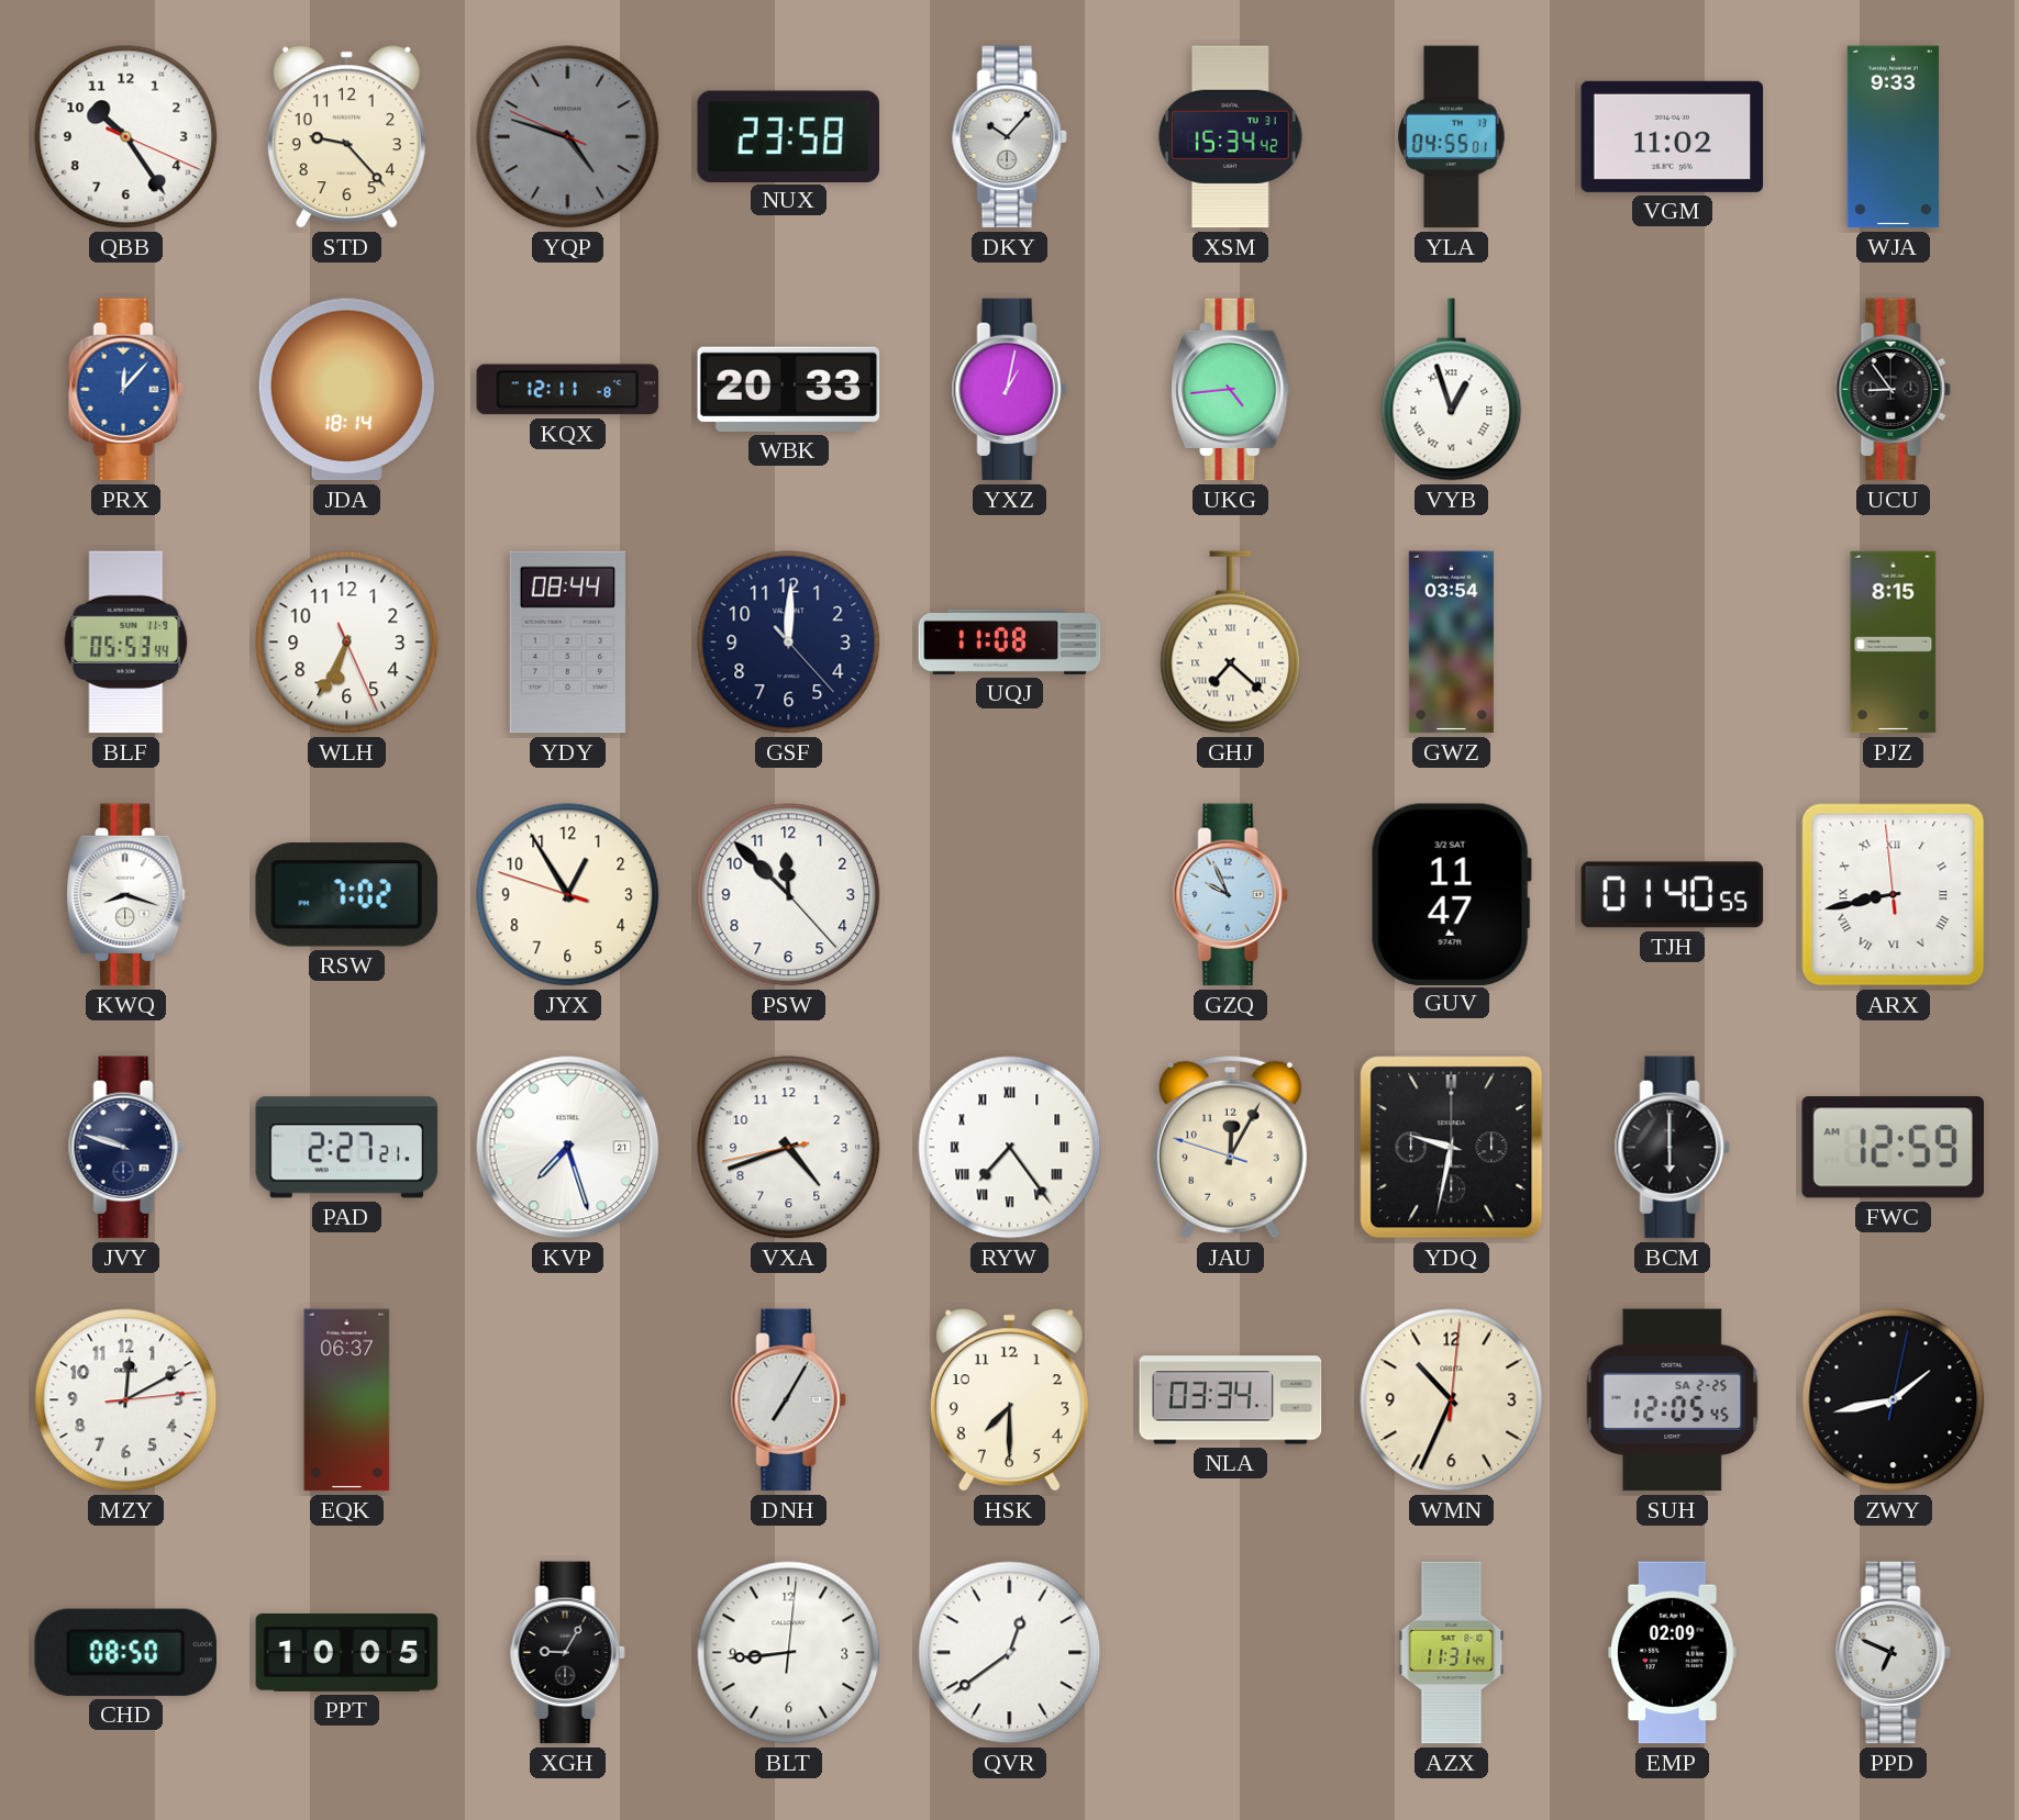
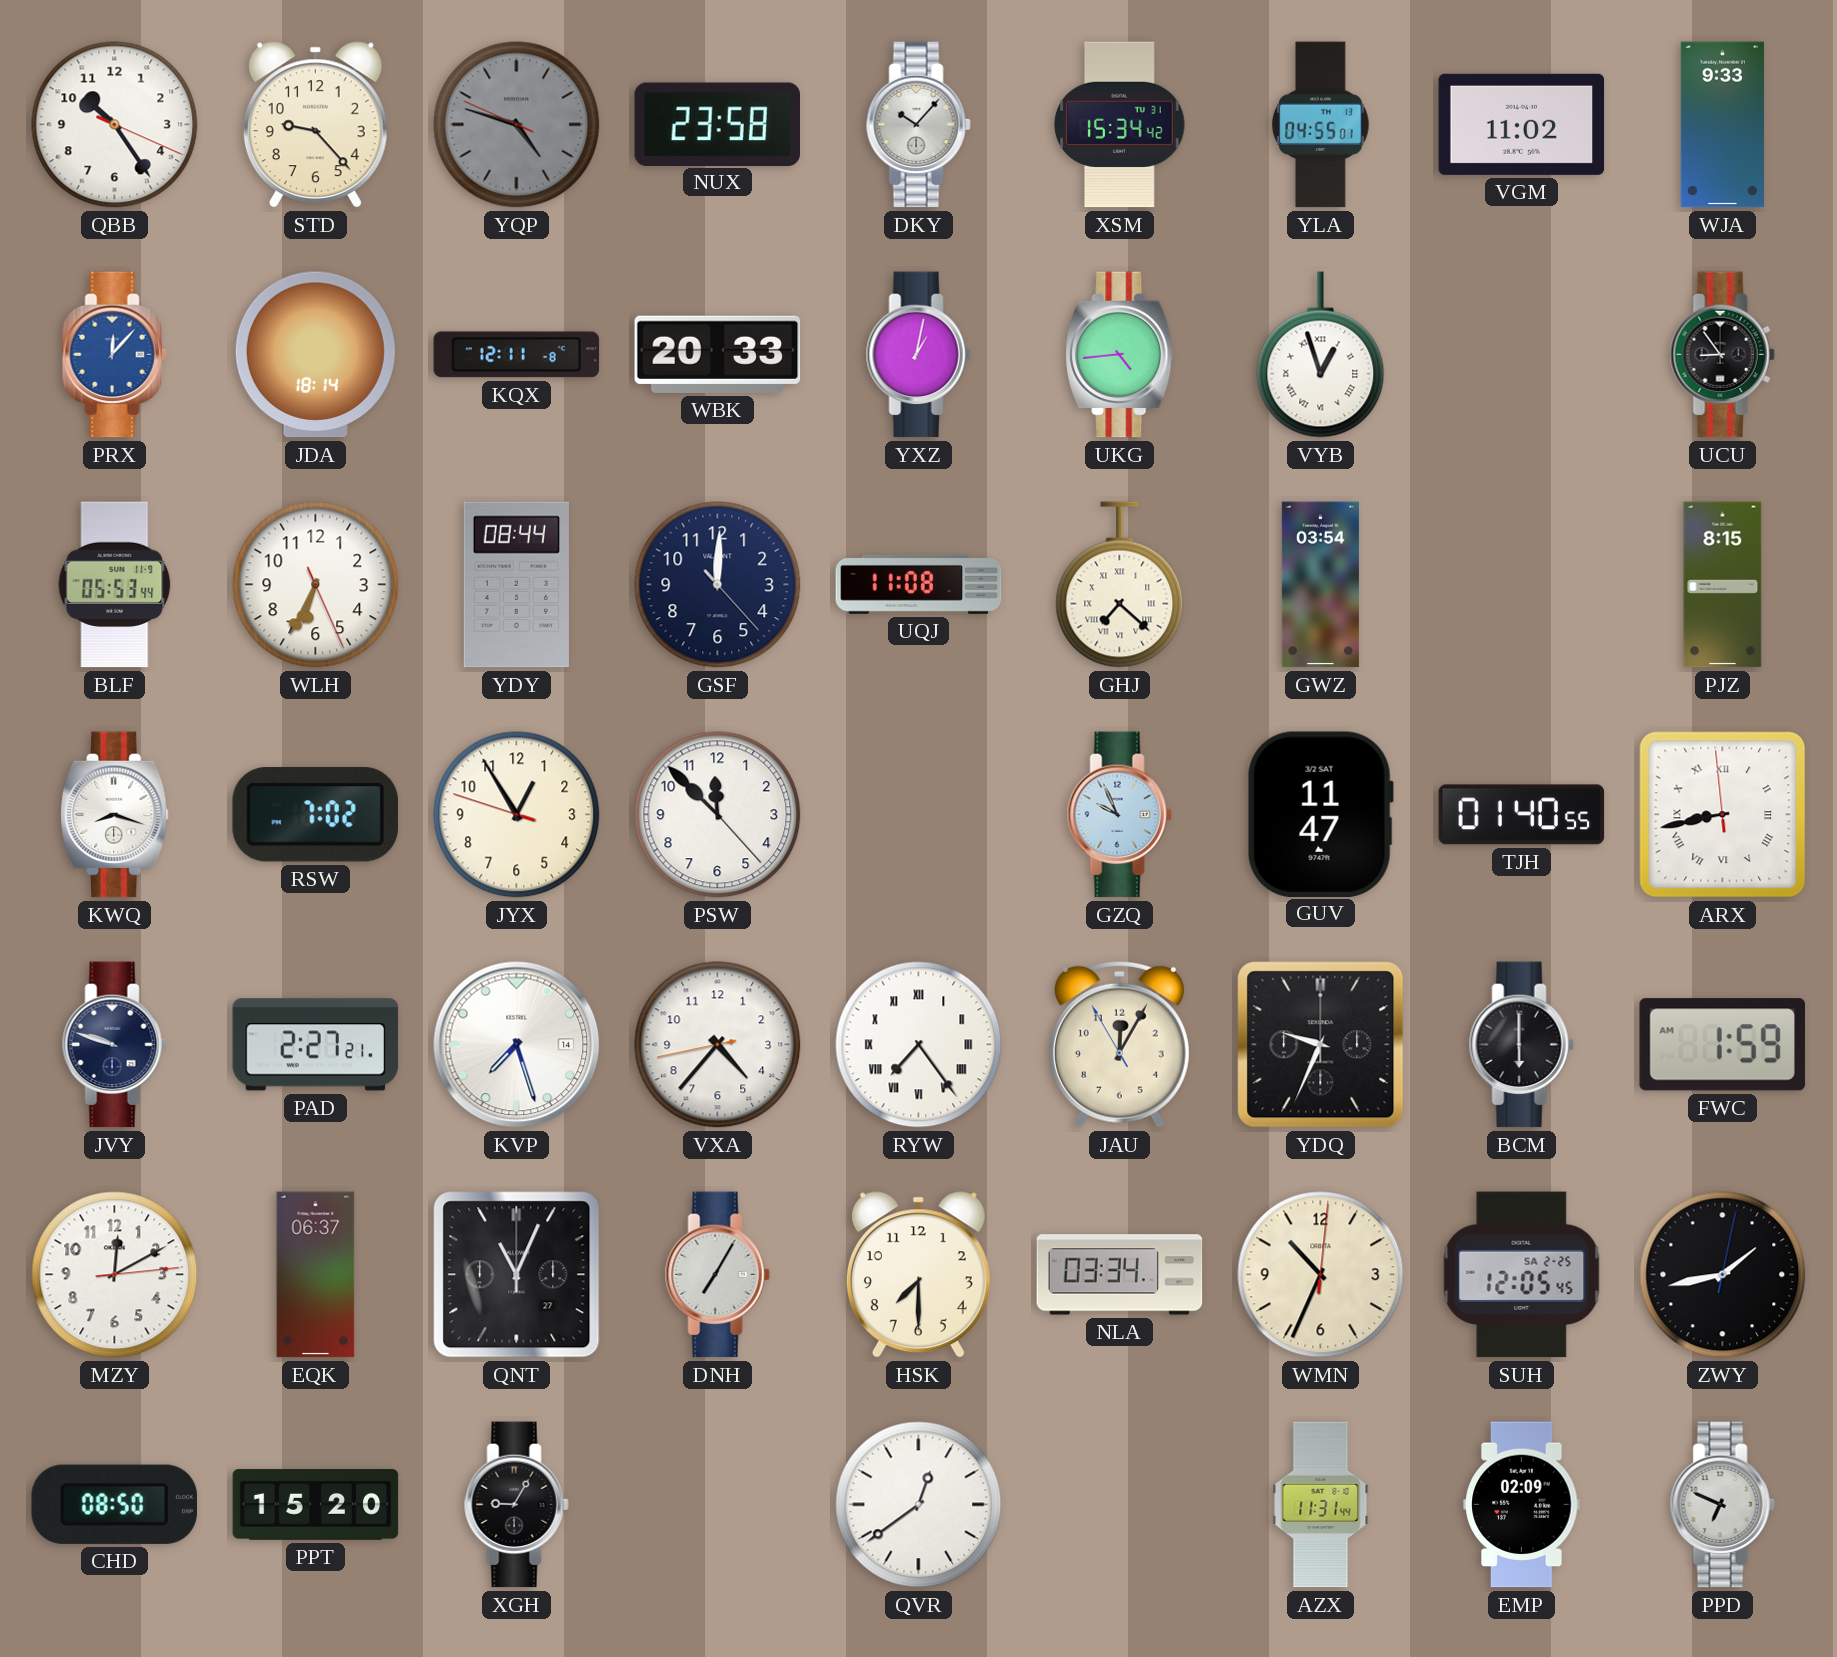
KVP date: 21 -> 14
VXA: 4:41 -> 4:36
JAU: 12:04:48 -> 12:04:55
YDQ: 9:32 -> 9:34
FWC: 12:59 -> 1:59
QNT: none -> 11:04
PPT: 10:05 -> 15:20
BLT: 8:44 -> none
